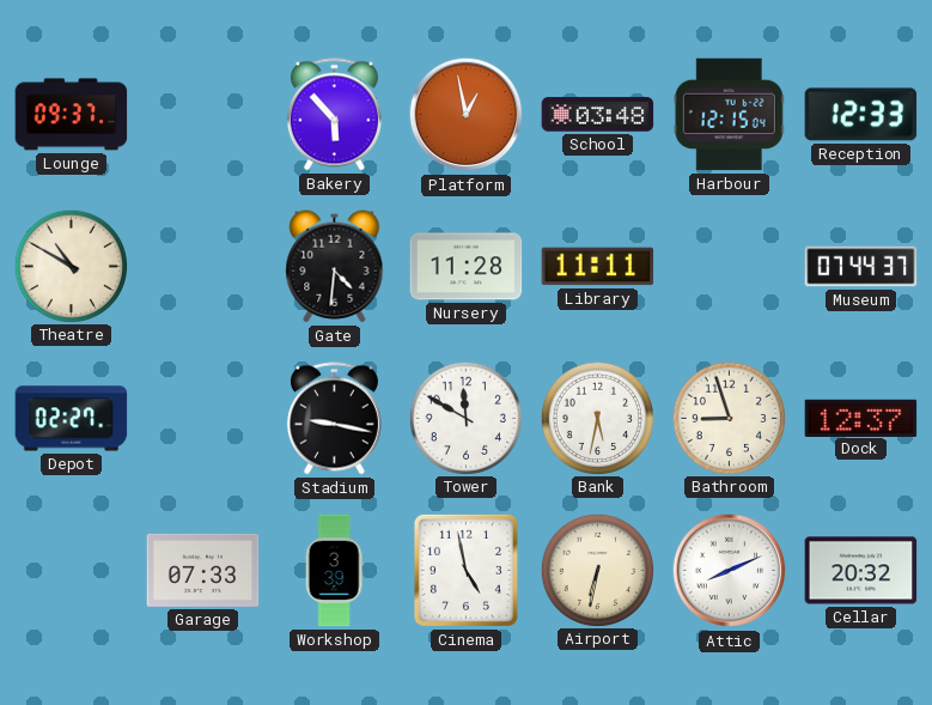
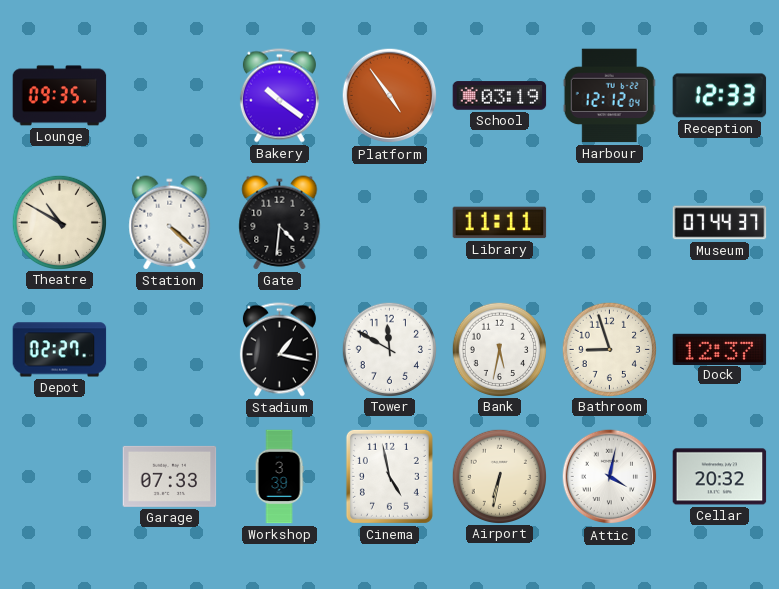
Lounge: 09:37 -> 09:35
Bakery: 5:53 -> 10:21
Platform: 12:58 -> 4:54
School: 03:48 -> 03:19
Harbour: 12:15 -> 12:12
Station: none -> 4:22
Nursery: 11:28 -> none
Stadium: 9:17 -> 1:17
Attic: 8:11 -> 4:02
